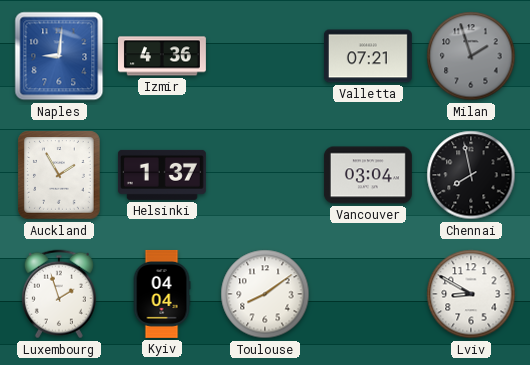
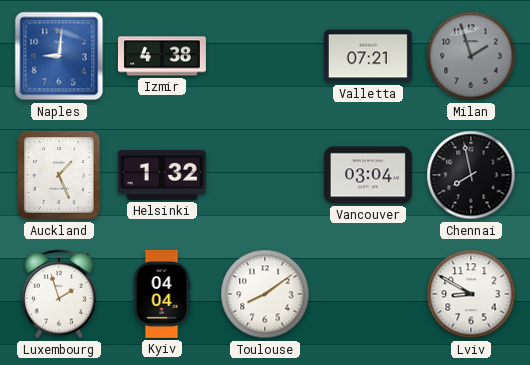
Izmir: 4:36 -> 4:38
Auckland: 1:55 -> 1:26
Helsinki: 1:37 -> 1:32
